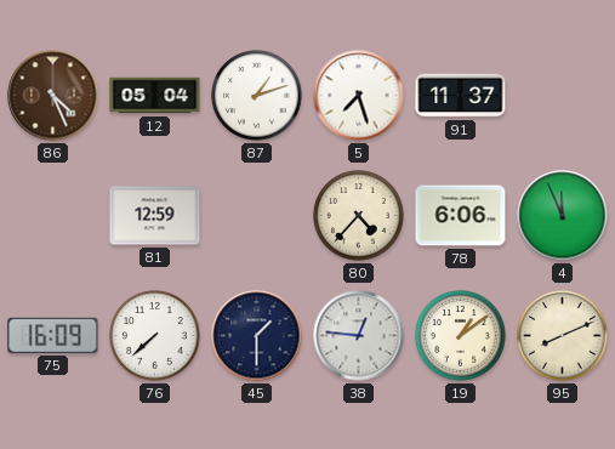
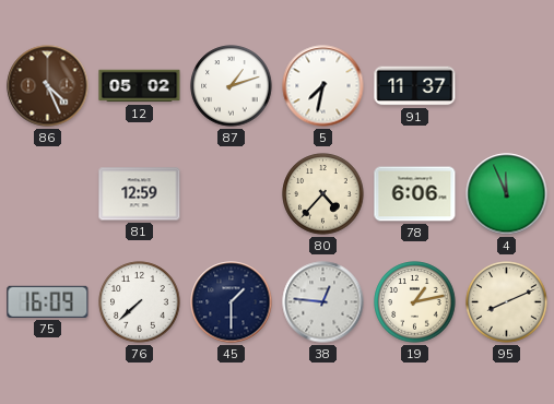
12: 05:04 -> 05:02
5: 7:27 -> 7:32
19: 1:09 -> 1:13
